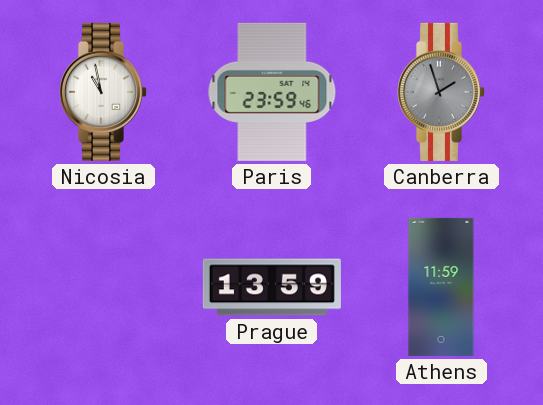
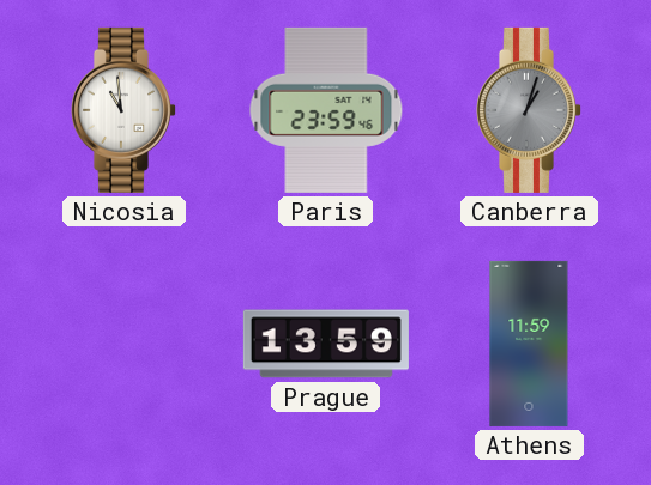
Nicosia: 10:58 -> 10:59
Canberra: 1:57 -> 1:03
